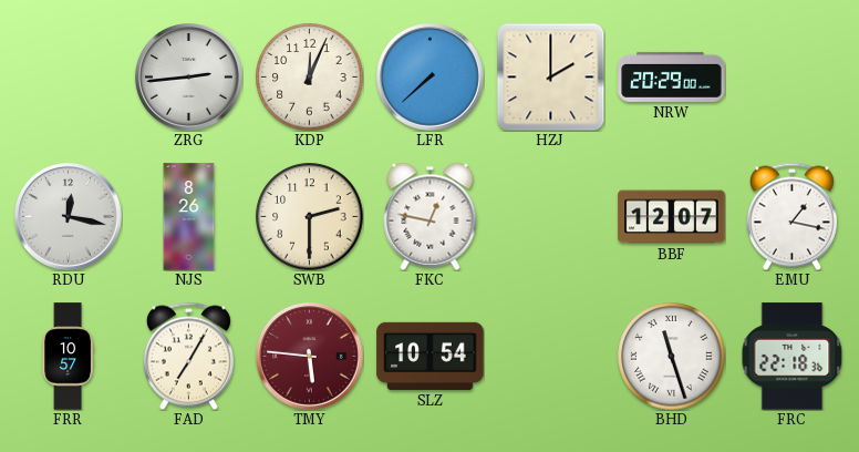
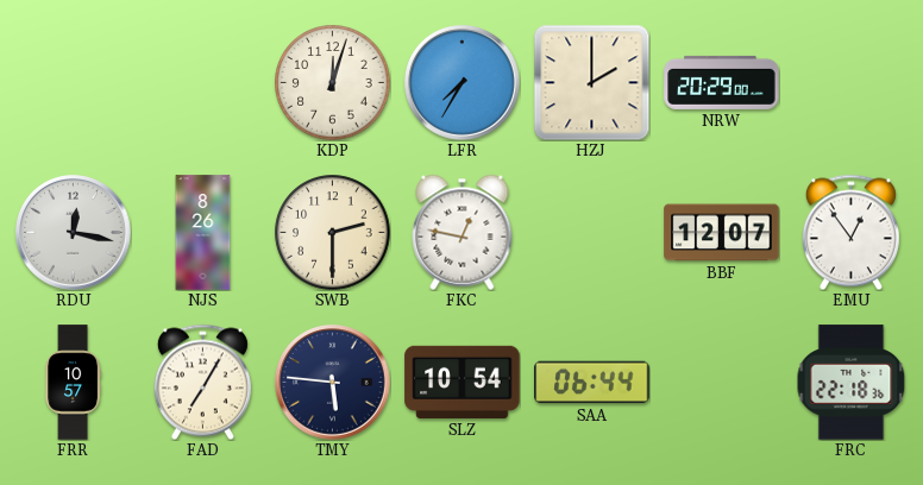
ZRG: 2:44 -> none
KDP: 12:04 -> 12:03
LFR: 7:38 -> 7:35
EMU: 1:17 -> 12:54
TMY dial: burgundy -> navy
SAA: none -> 06:44
BHD: 11:27 -> none
